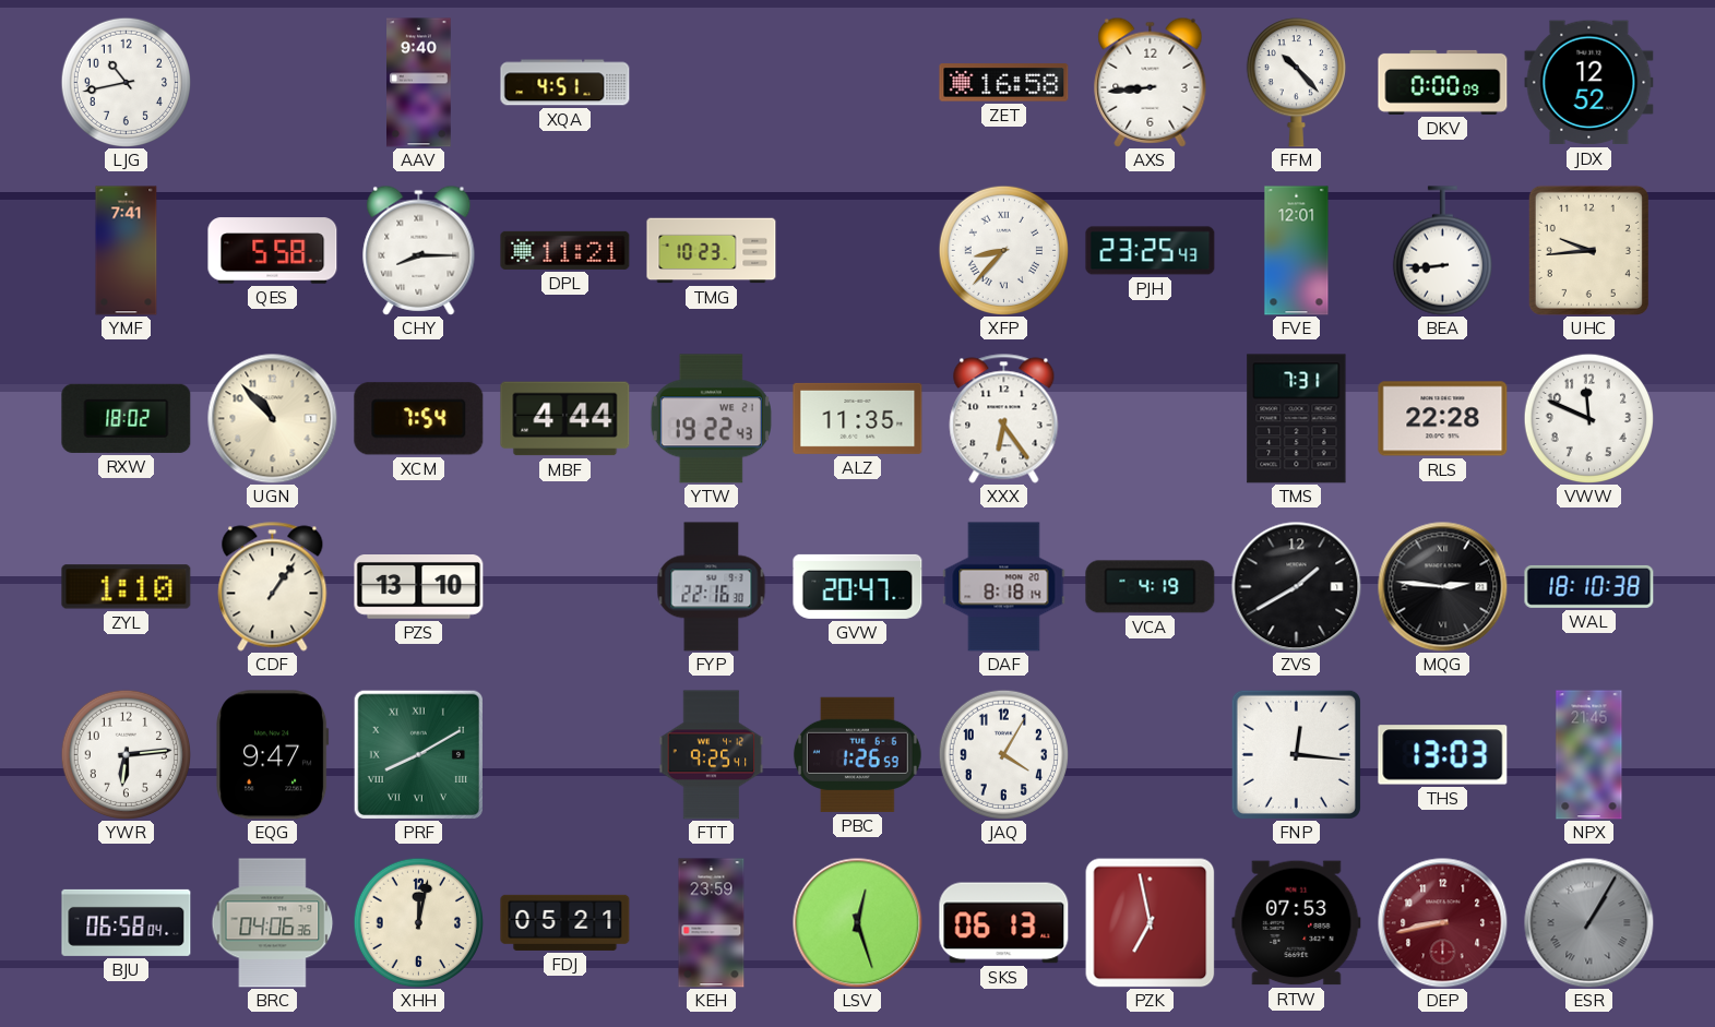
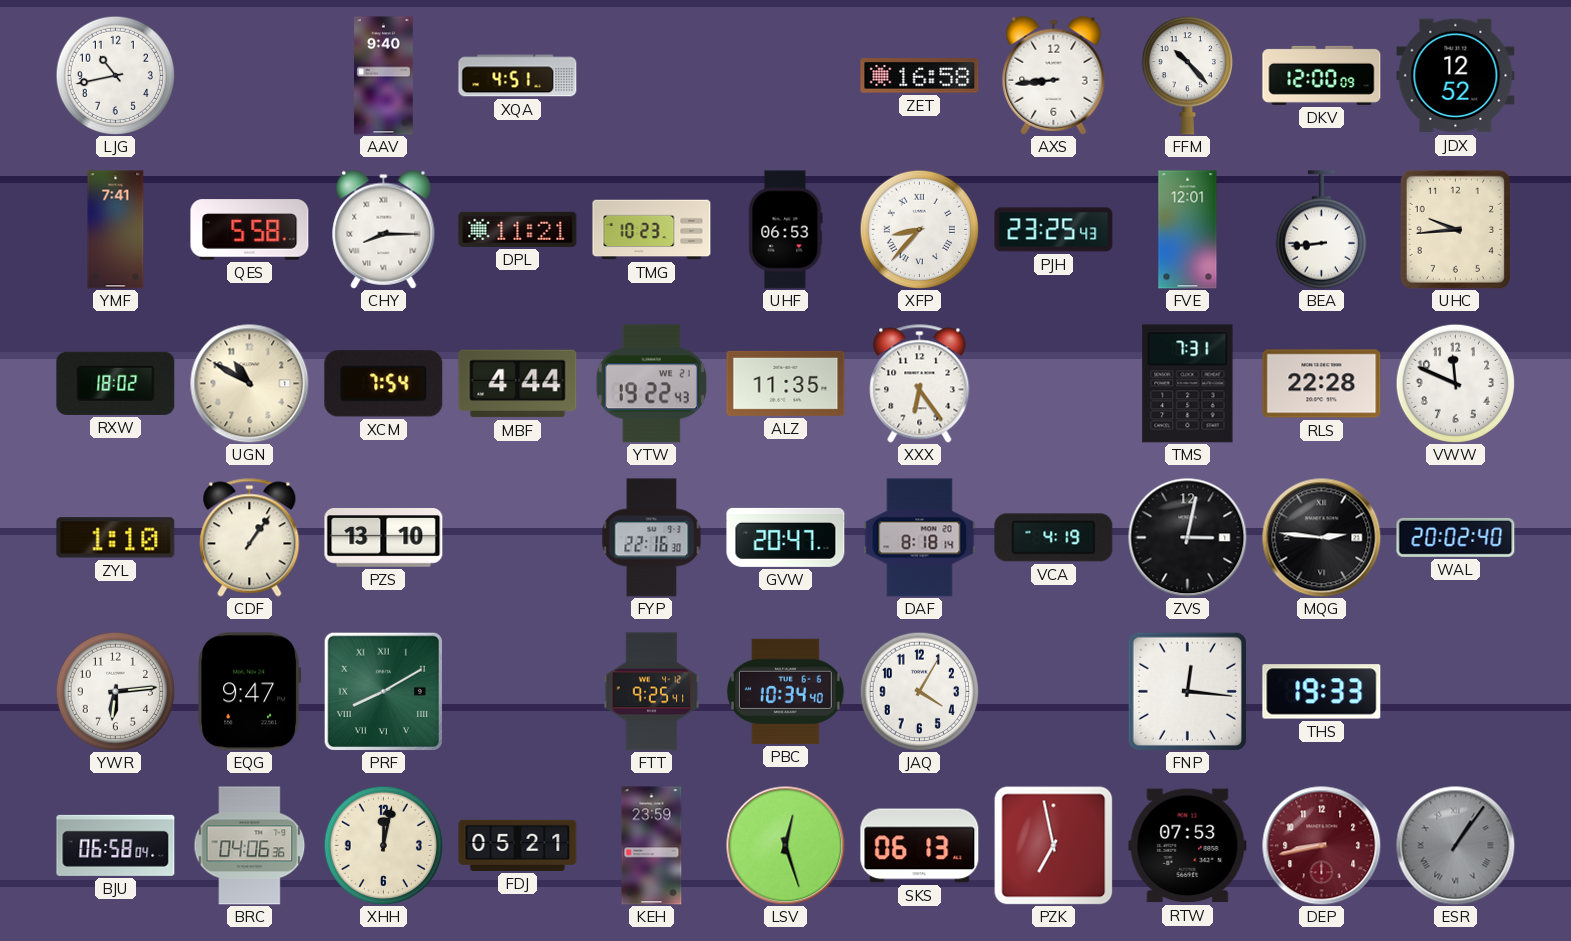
DKV: 0:00 -> 12:00
UHF: none -> 06:53
UGN: 10:53 -> 10:50
ZVS: 1:40 -> 3:02
WAL: 18:10 -> 20:02
PBC: 1:26 -> 10:34
THS: 13:03 -> 19:33
NPX: 21:45 -> none
ESR: 1:05 -> 1:06
